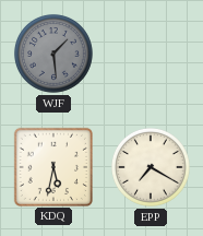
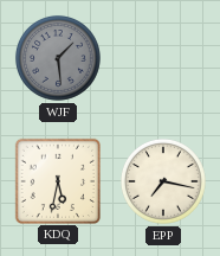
EPP: 7:20 -> 7:17
